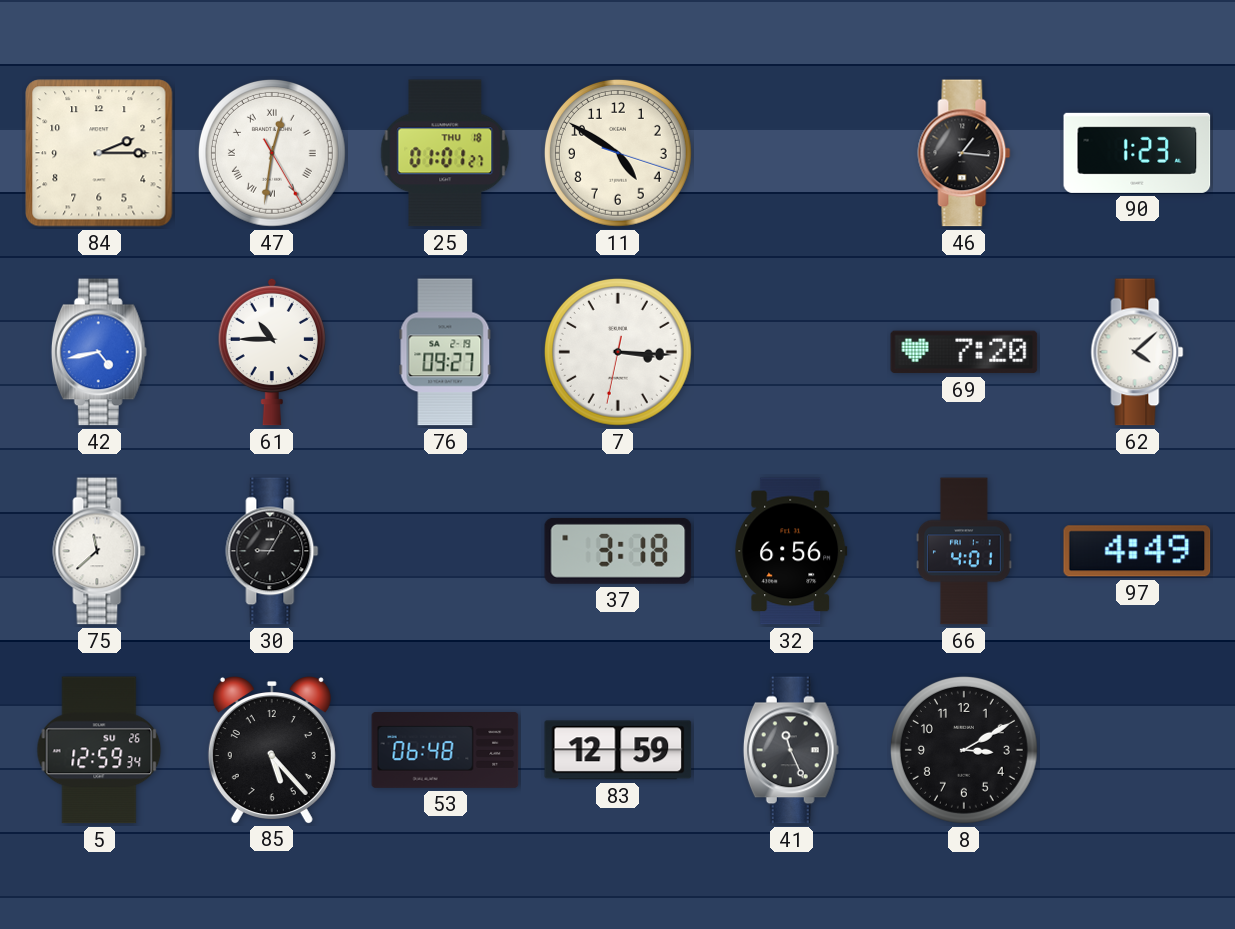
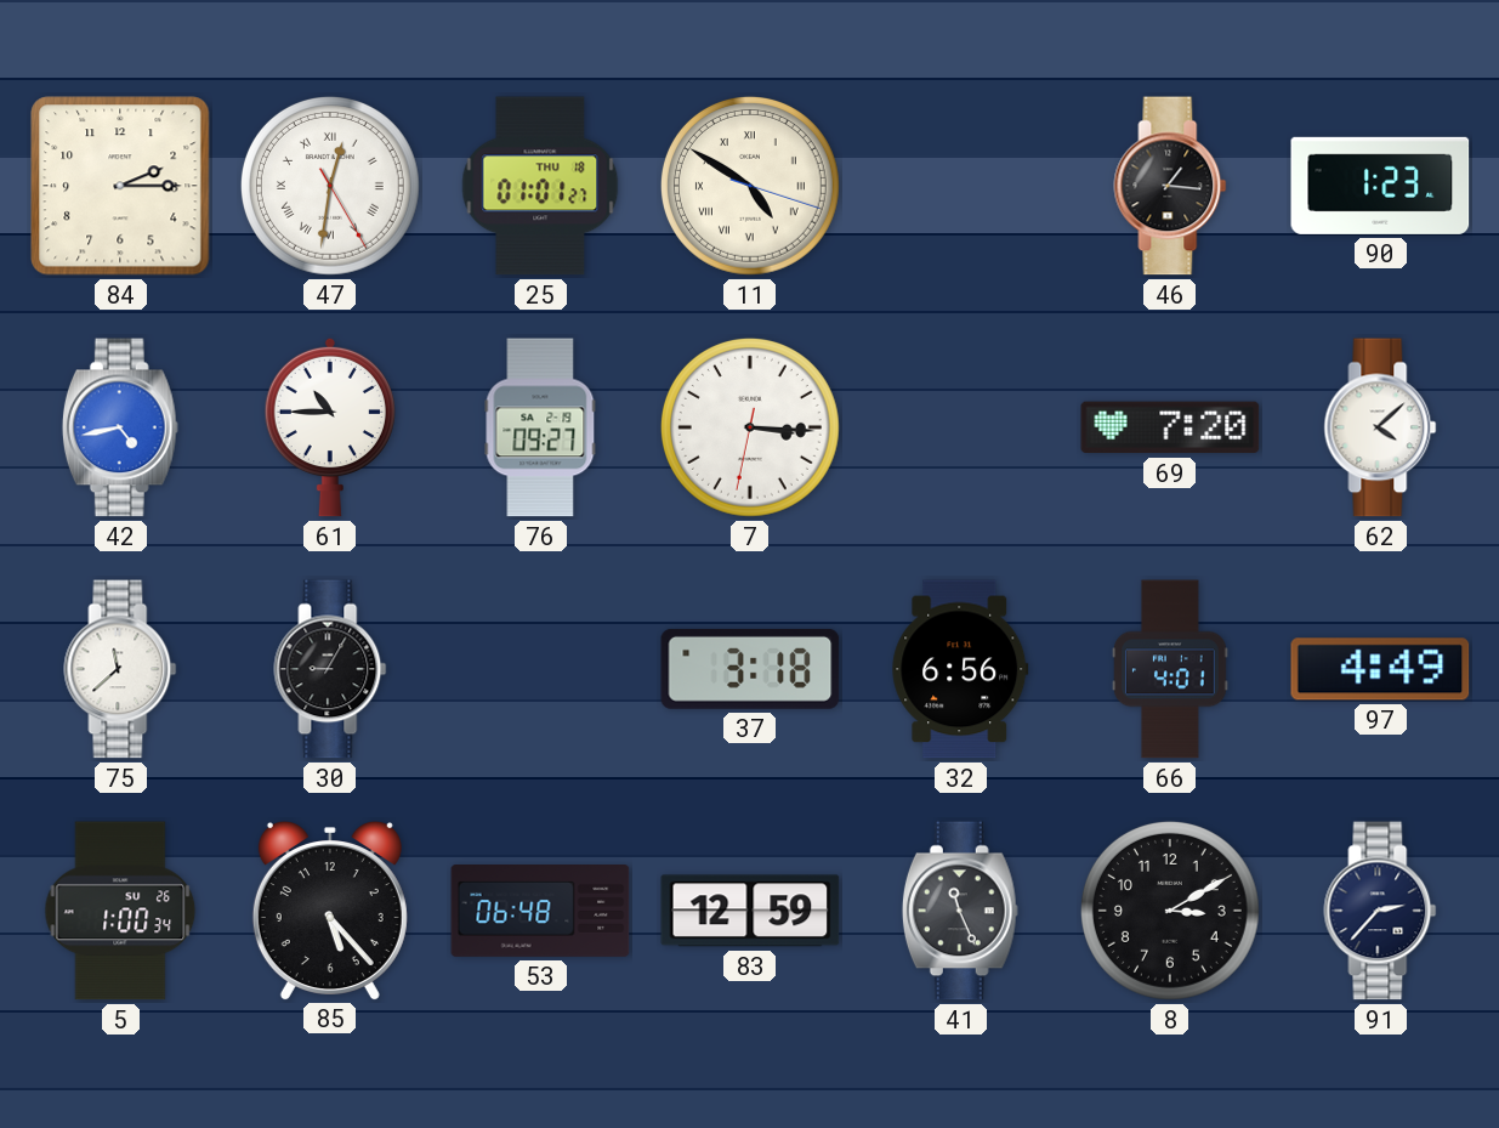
11 numerals: Arabic -> Roman
5: 12:59 -> 1:00
91: none -> 2:37
